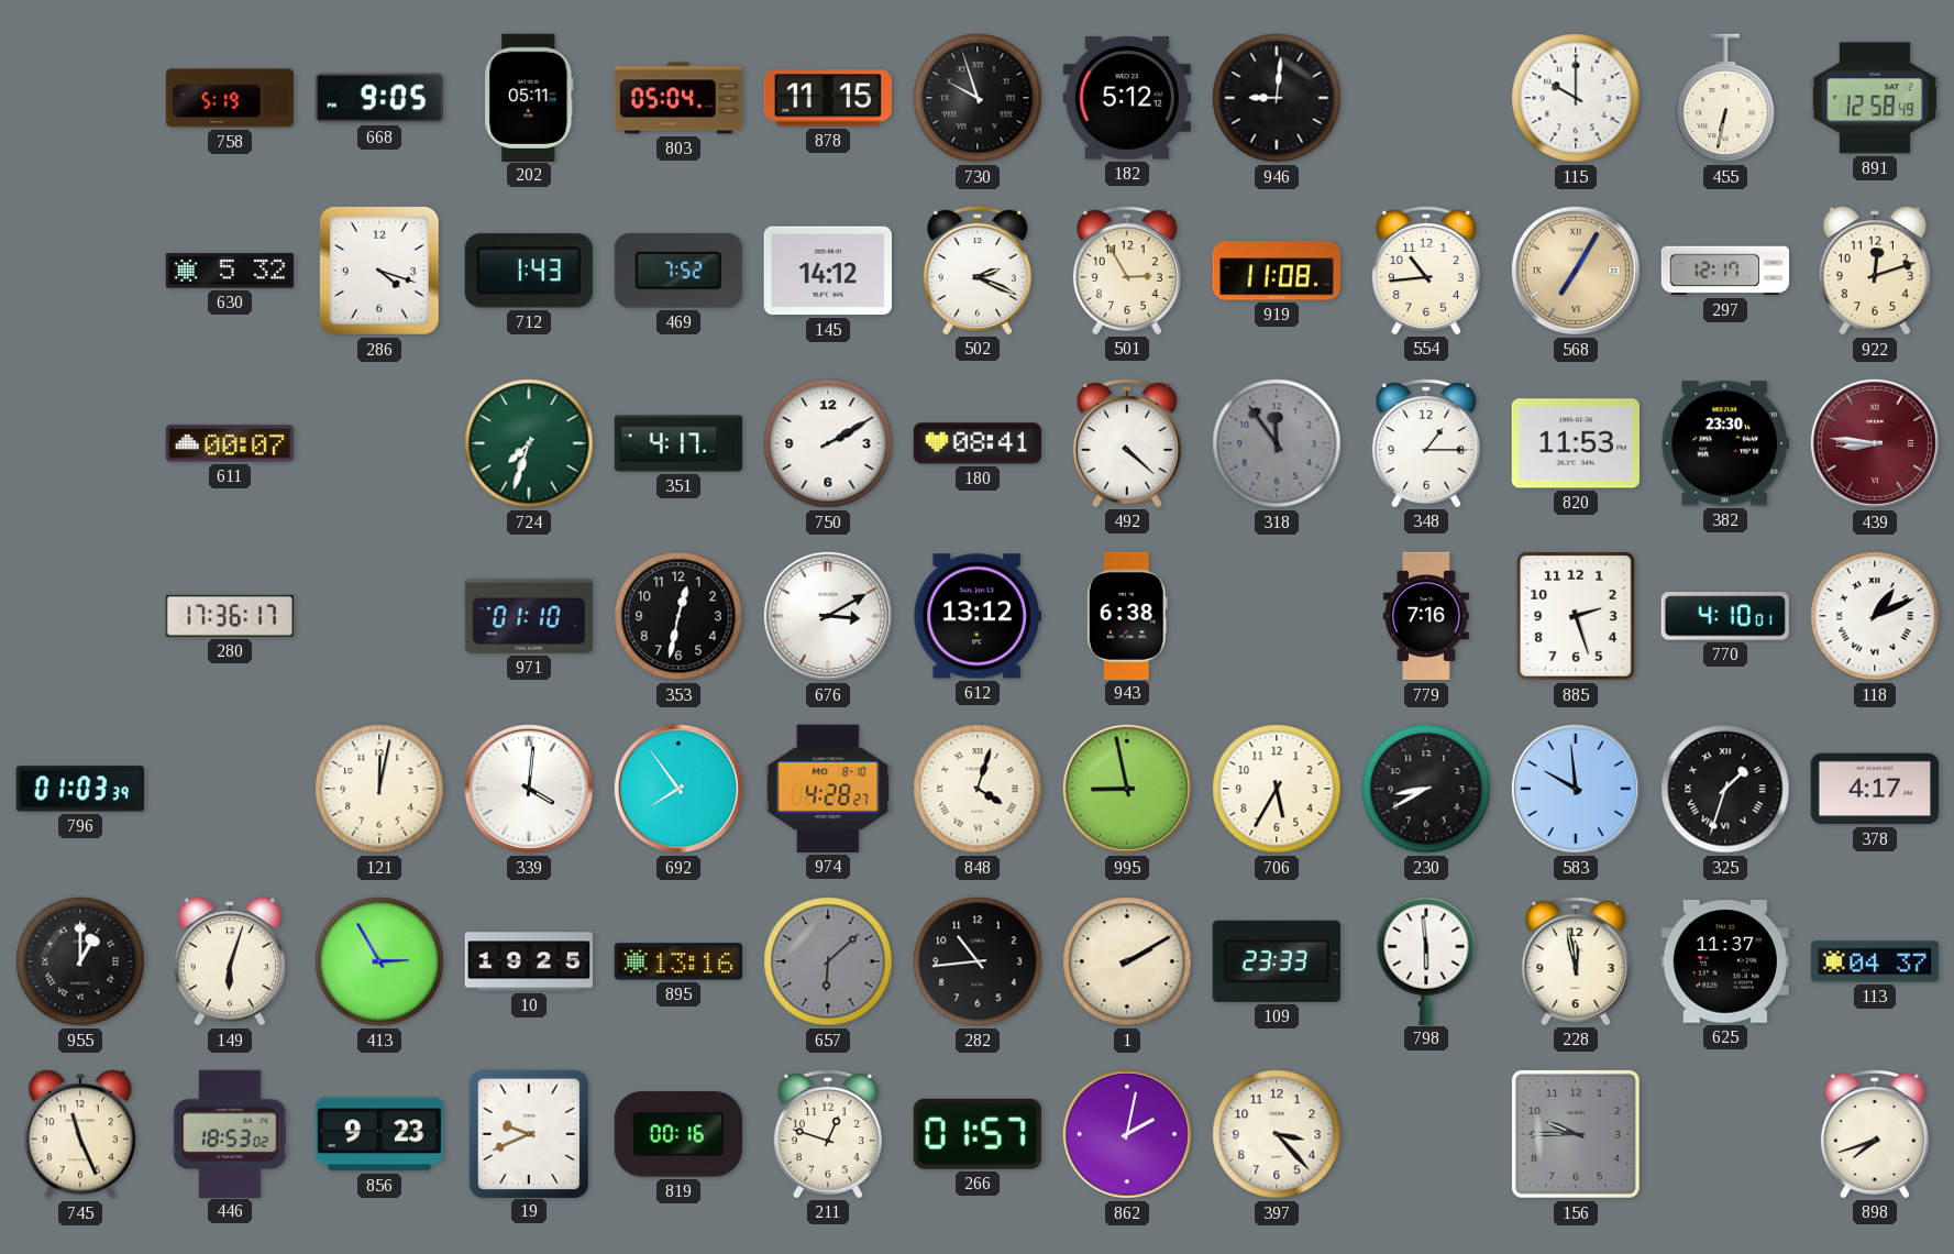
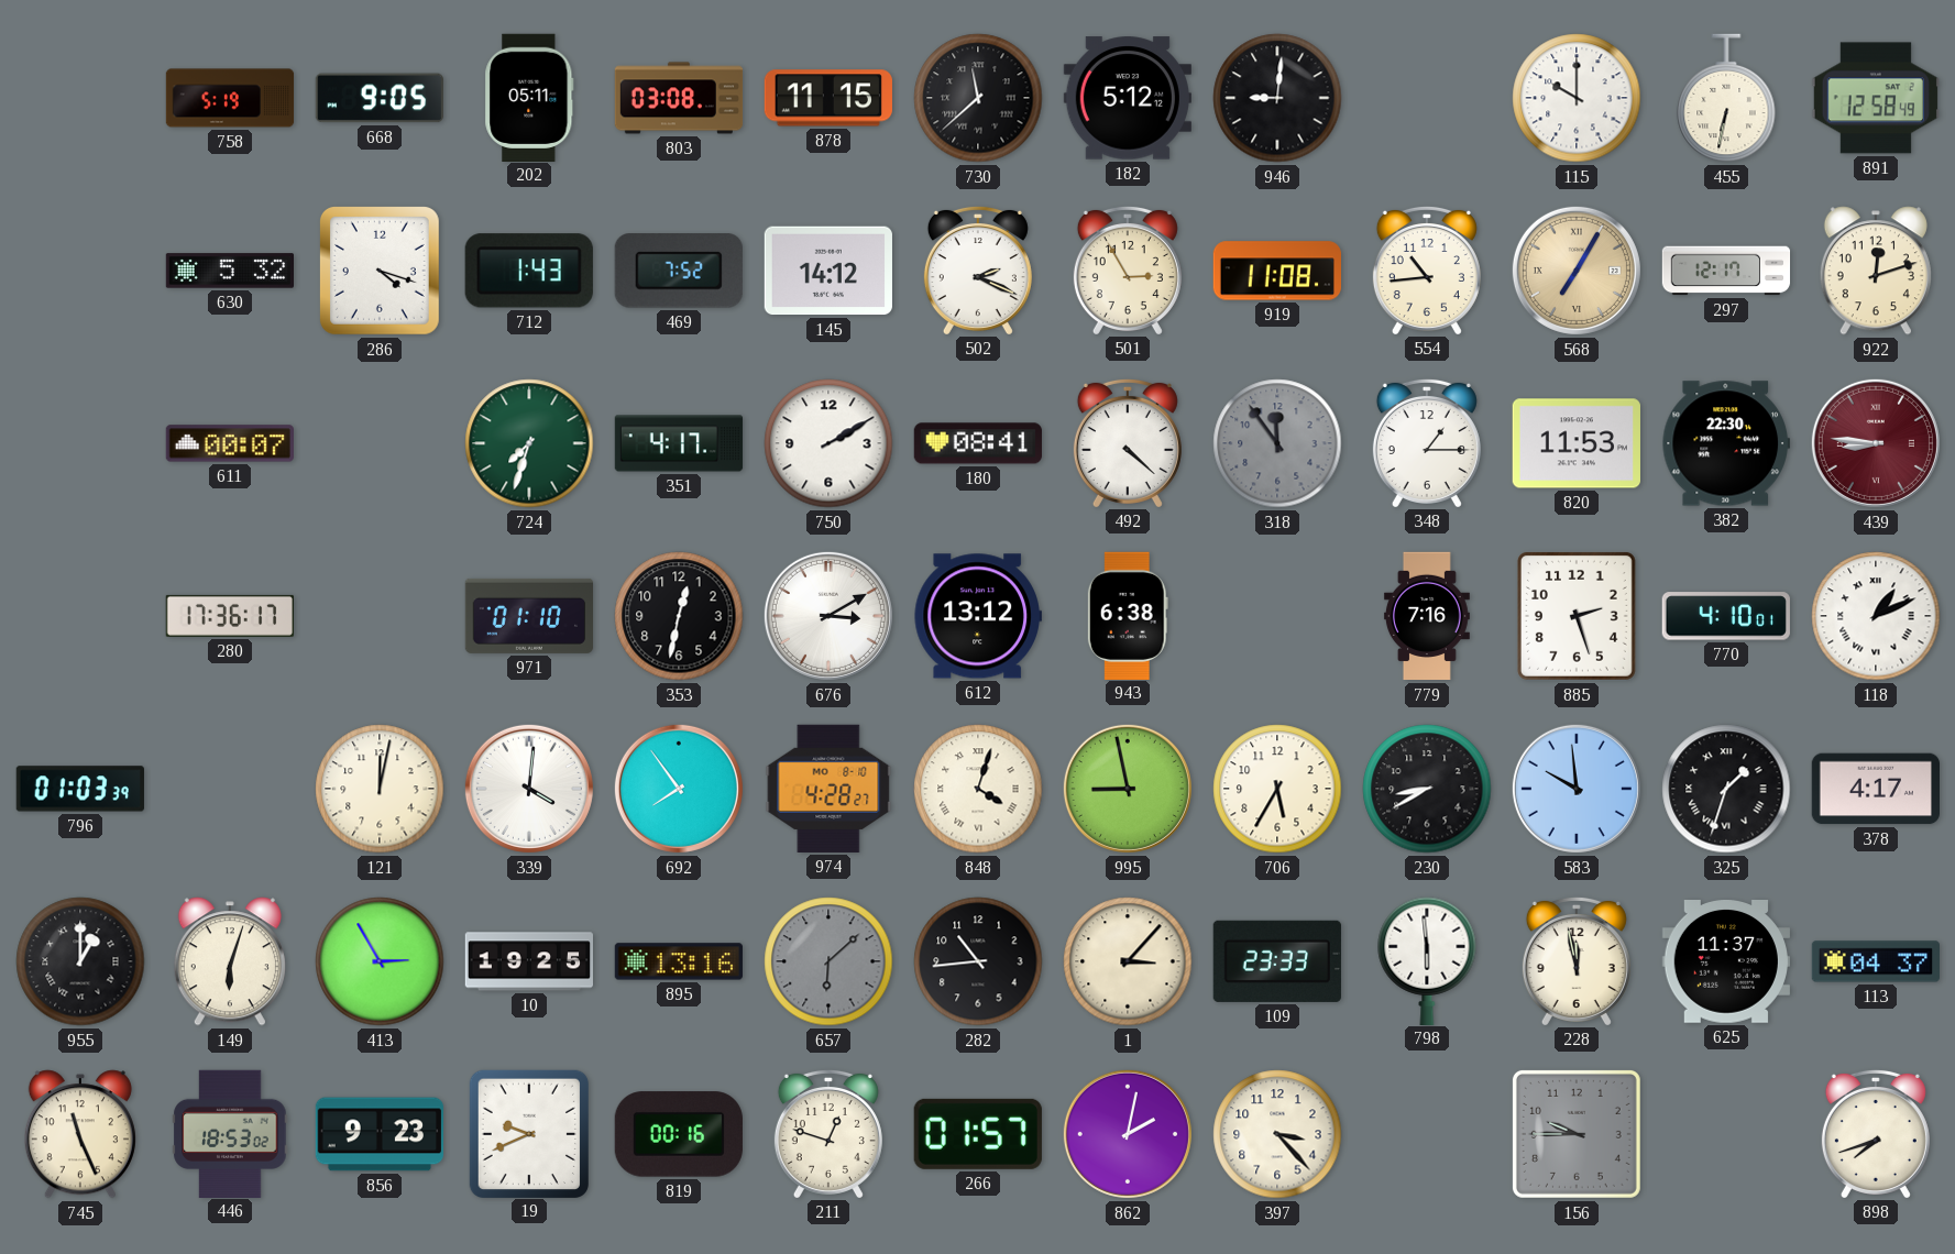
803: 05:04 -> 03:08
730: 9:57 -> 11:38
382: 23:30 -> 22:30
1: 2:10 -> 3:07
